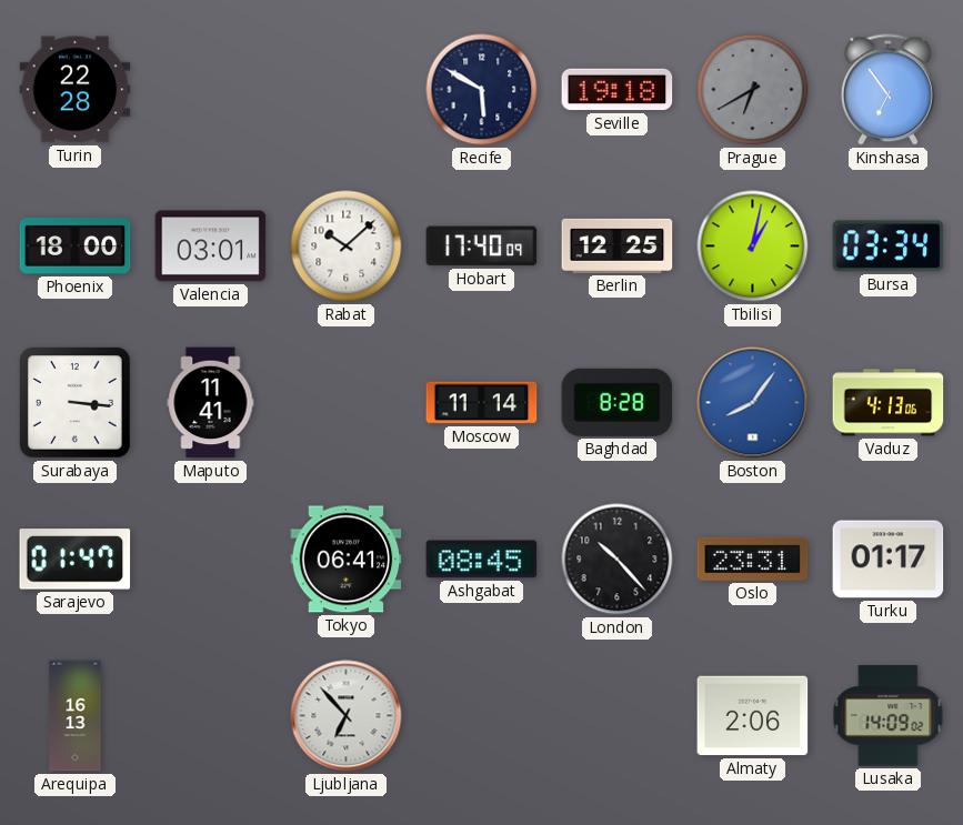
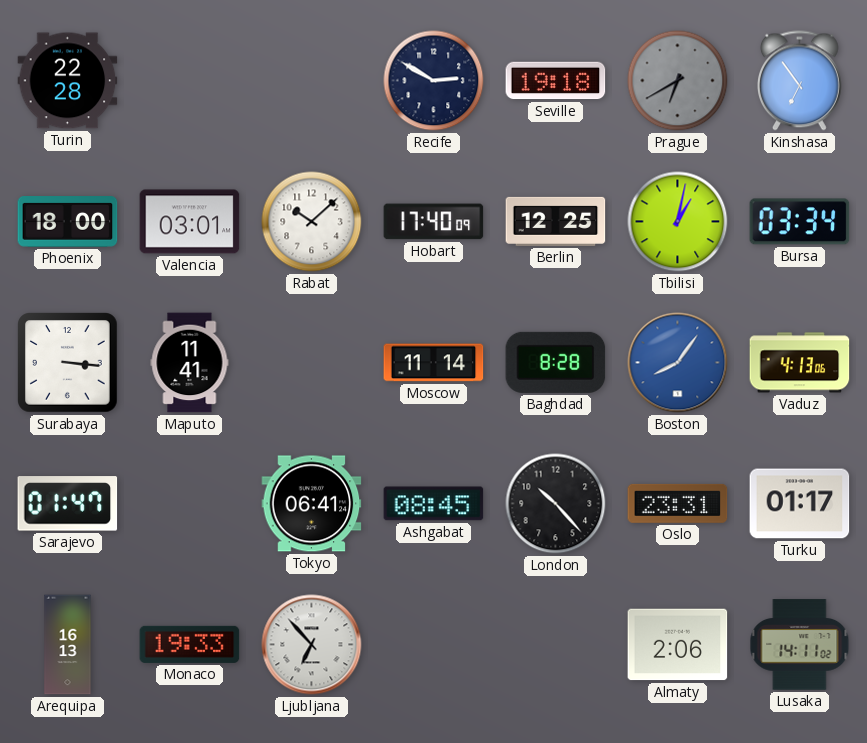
Recife: 5:50 -> 2:50
Monaco: none -> 19:33
Lusaka: 14:09 -> 14:11
